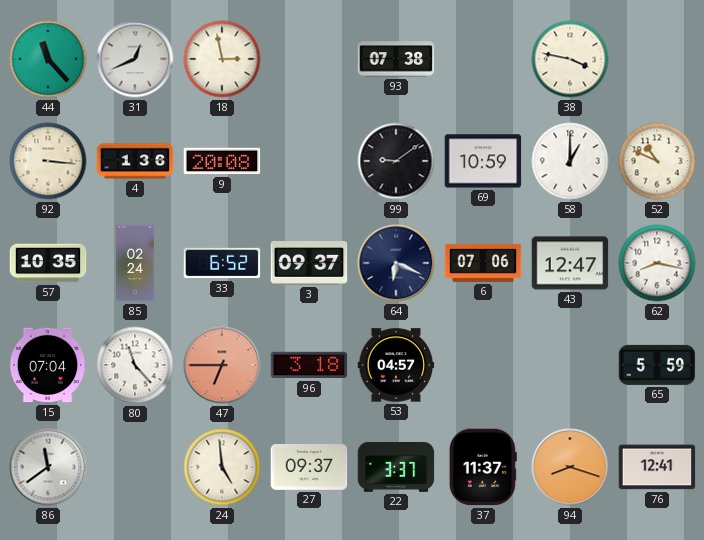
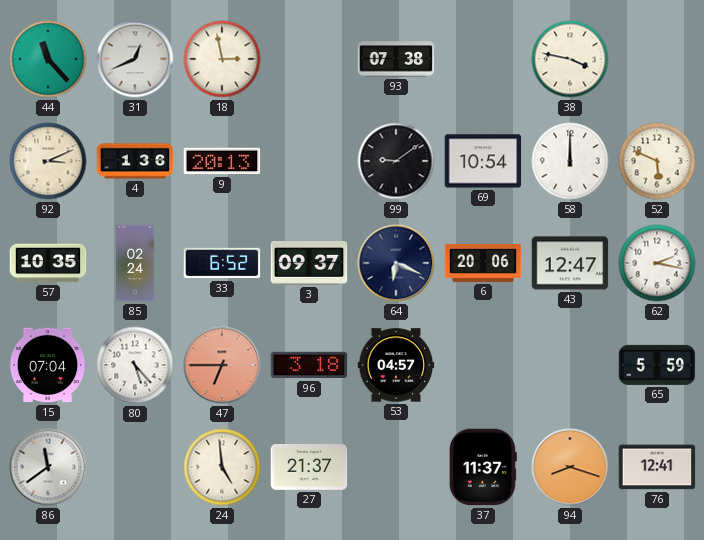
92: 3:16 -> 3:11
9: 20:08 -> 20:13
69: 10:59 -> 10:54
58: 1:00 -> 12:00
52: 10:49 -> 5:49
6: 07:06 -> 20:06
62: 8:17 -> 2:17
80: 11:23 -> 5:23
27: 09:37 -> 21:37
22: 3:37 -> none
